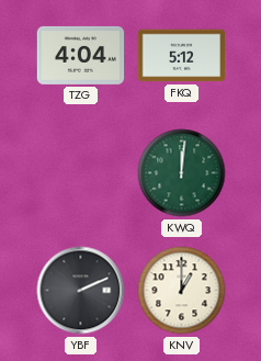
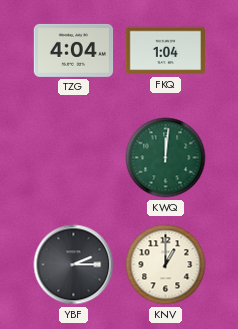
FKQ: 5:12 -> 1:04
YBF: 2:11 -> 2:15
